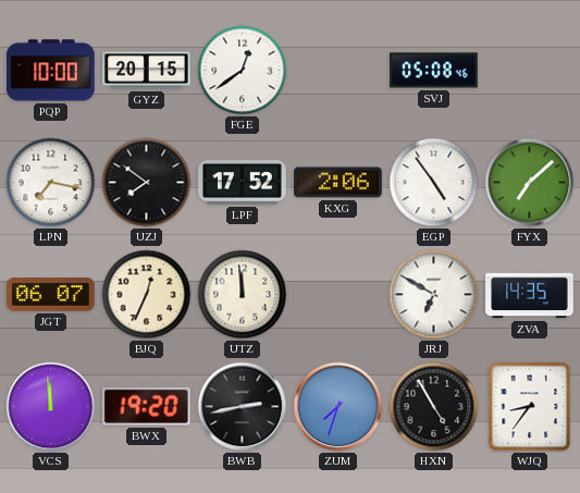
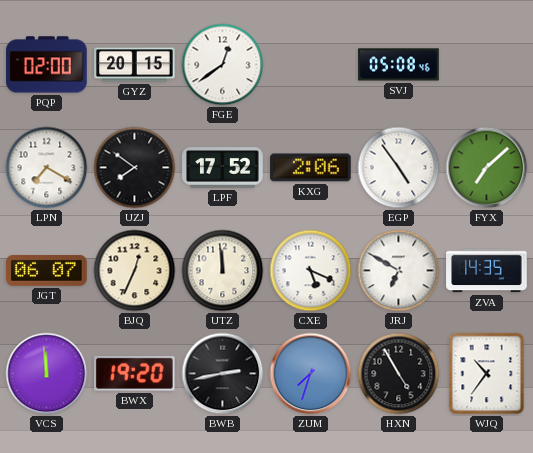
PQP: 10:00 -> 02:00
LPN: 7:17 -> 7:20
CXE: none -> 5:19
WJQ: 8:36 -> 10:36
